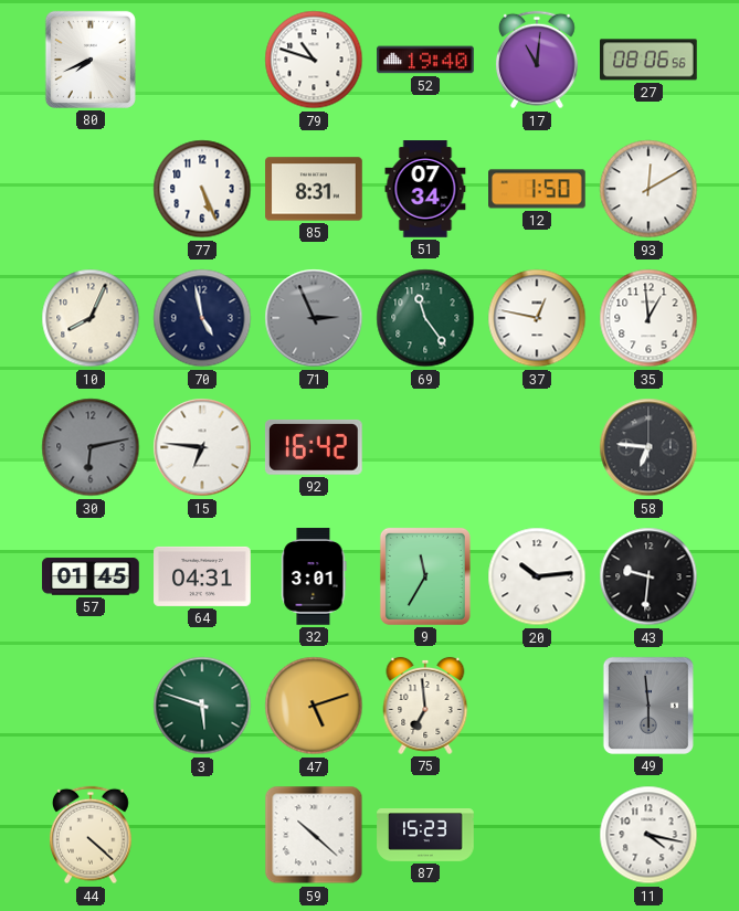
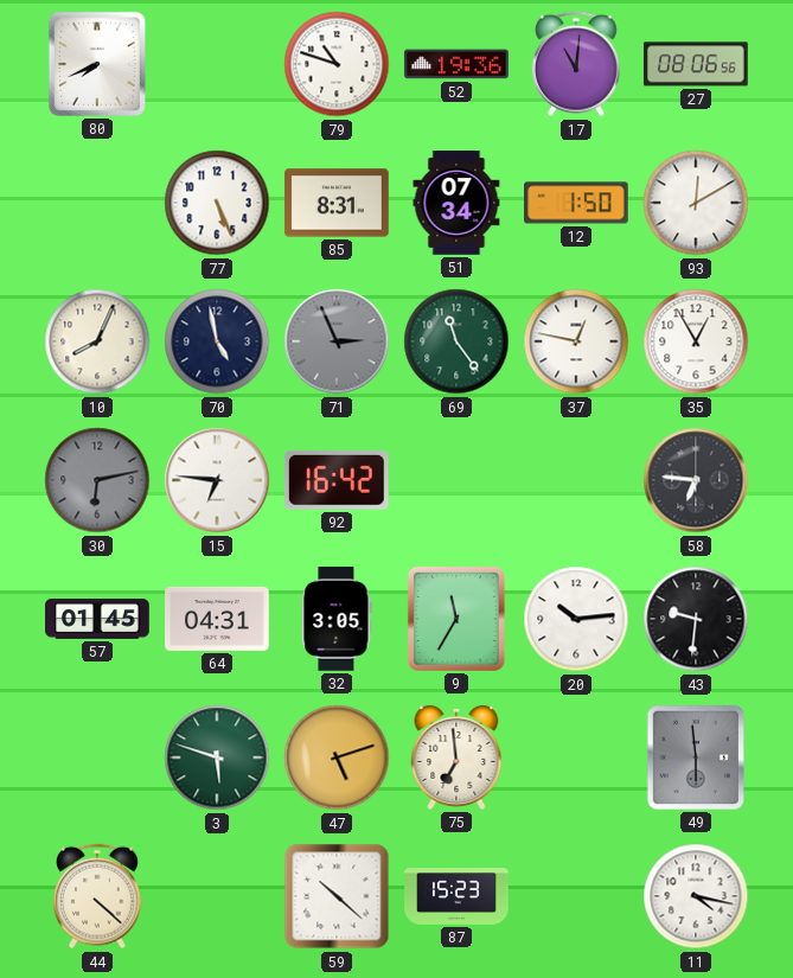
52: 19:40 -> 19:36
35: 12:59 -> 12:55
32: 3:01 -> 3:05
